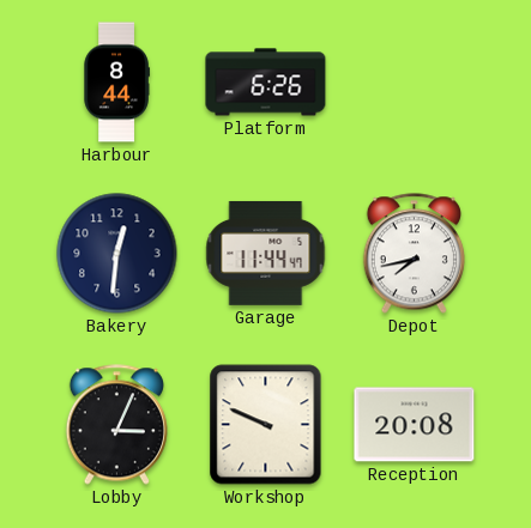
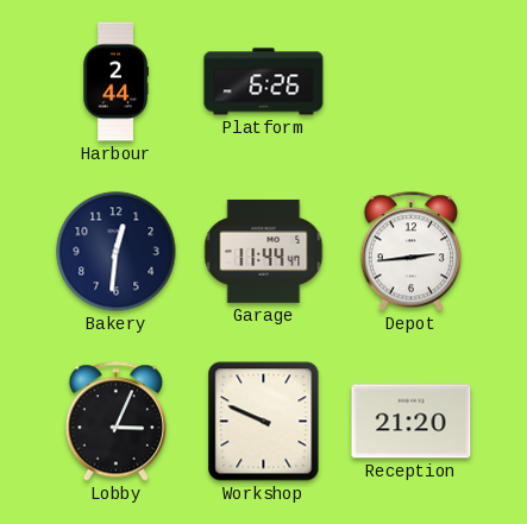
Harbour: 8:44 -> 2:44
Depot: 7:43 -> 2:44
Reception: 20:08 -> 21:20
